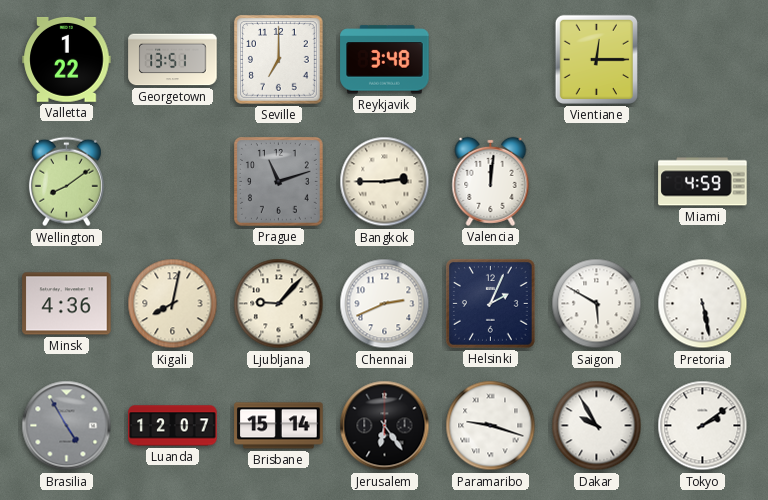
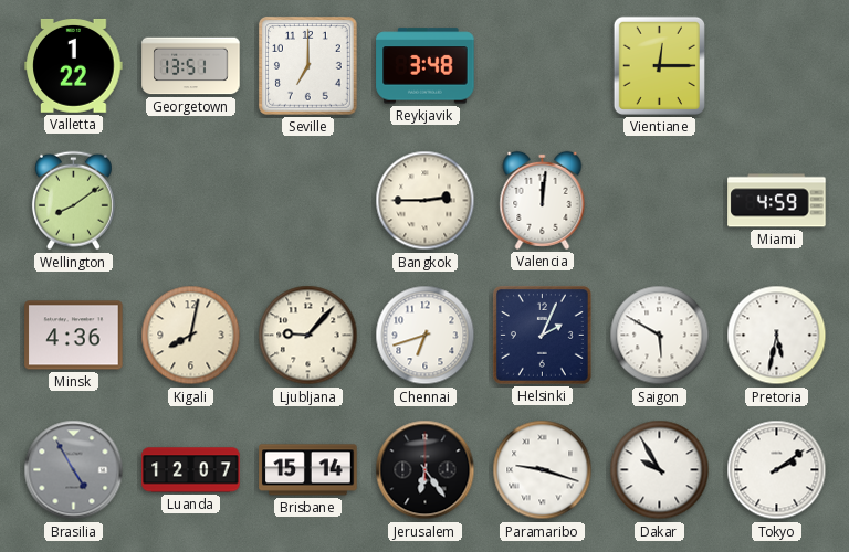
Prague: 11:12 -> none
Chennai: 2:41 -> 6:42
Pretoria: 5:28 -> 5:32
